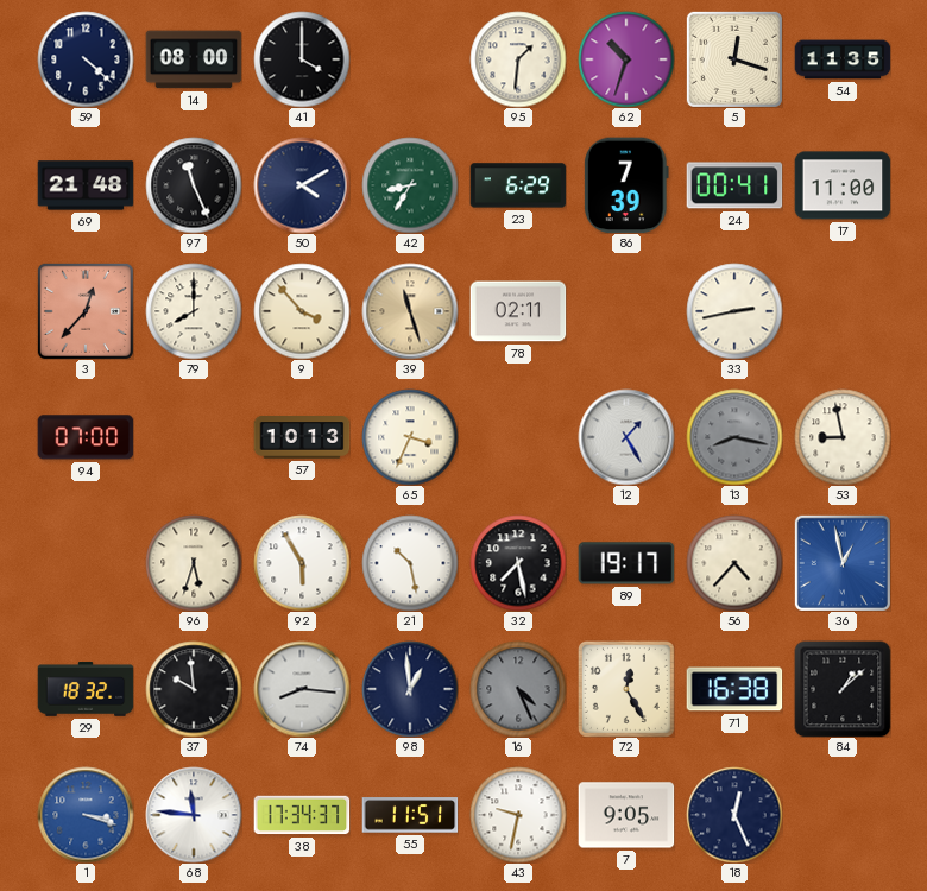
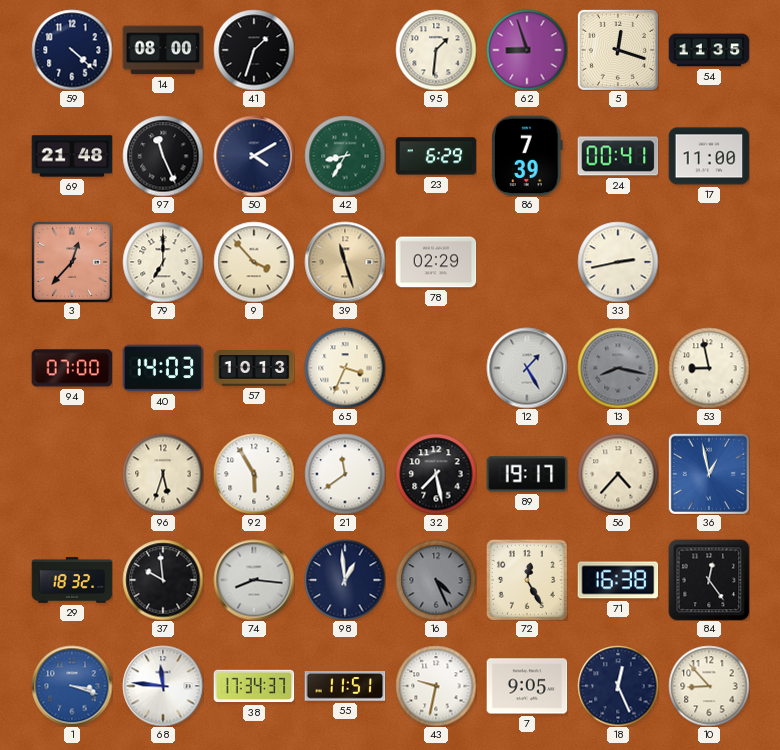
41: 4:00 -> 1:33
62: 10:33 -> 8:57
79: 8:00 -> 7:00
78: 02:11 -> 02:29
40: none -> 14:03
21: 10:28 -> 11:39
84: 1:08 -> 12:24
10: none -> 8:53
